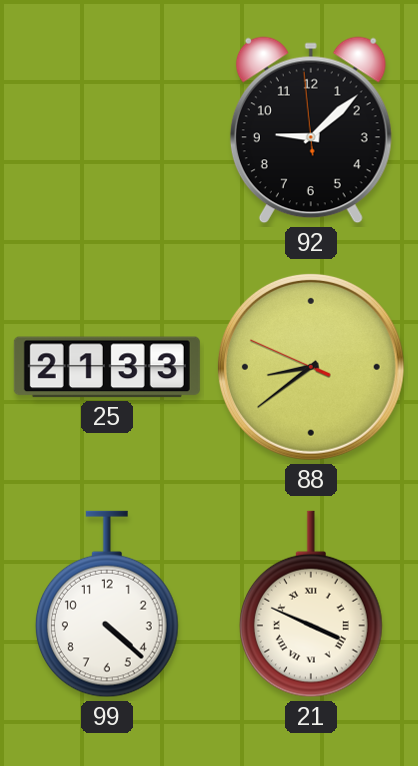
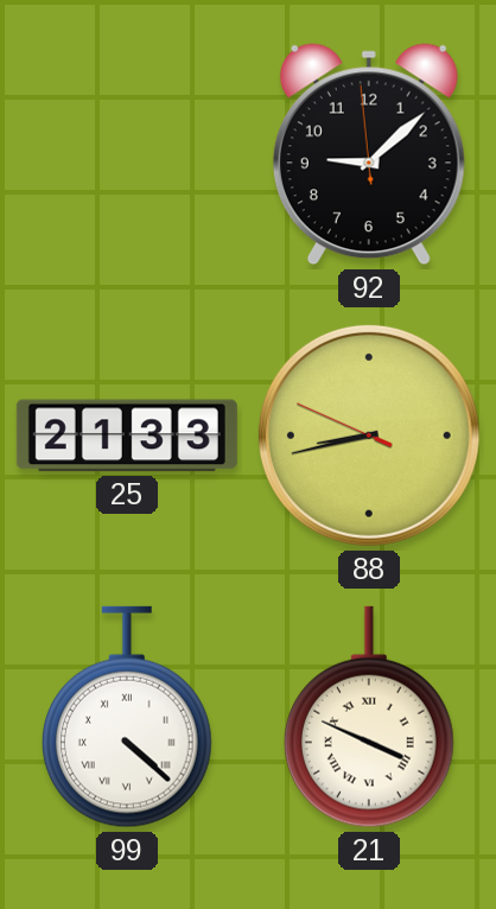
88: 8:38 -> 8:42
99 numerals: Arabic -> Roman
